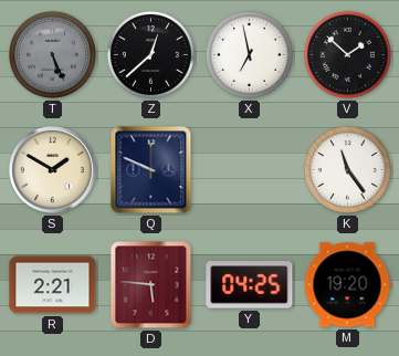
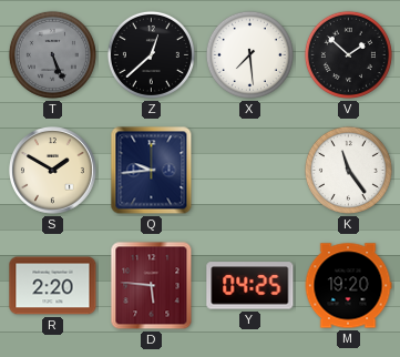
X: 6:58 -> 7:29
Q: 9:49 -> 9:44
R: 2:21 -> 2:20
